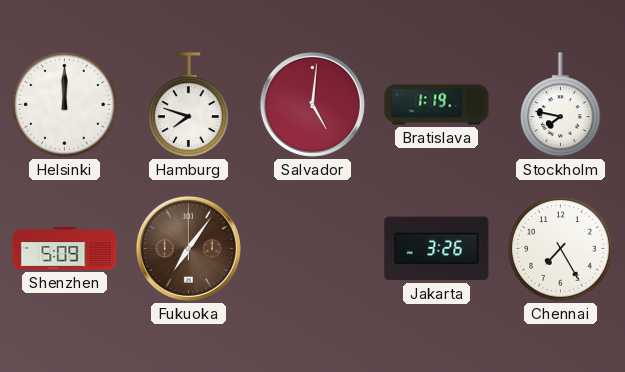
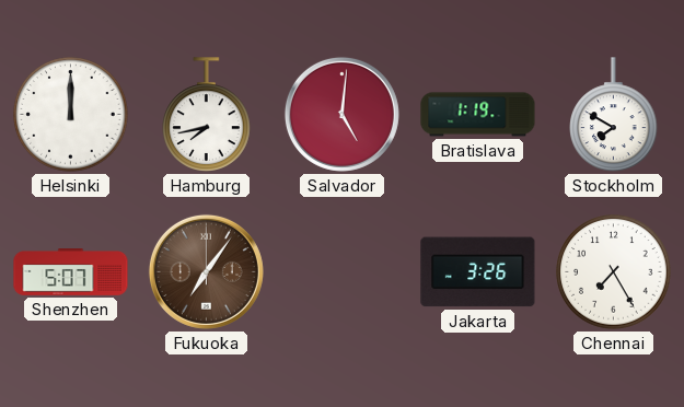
Hamburg: 7:48 -> 7:43
Stockholm: 7:47 -> 7:50
Shenzhen: 5:09 -> 5:07
